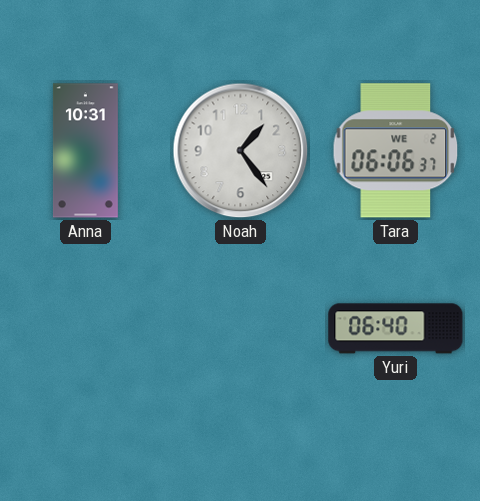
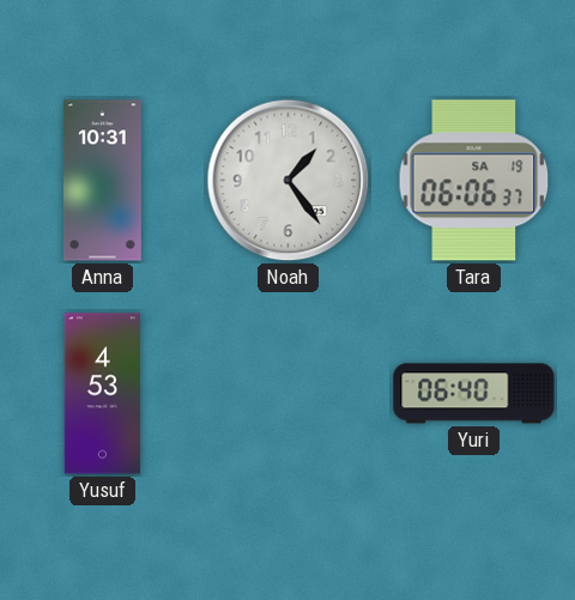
Tara date: WE 2 -> SA 19
Yusuf: none -> 4:53
